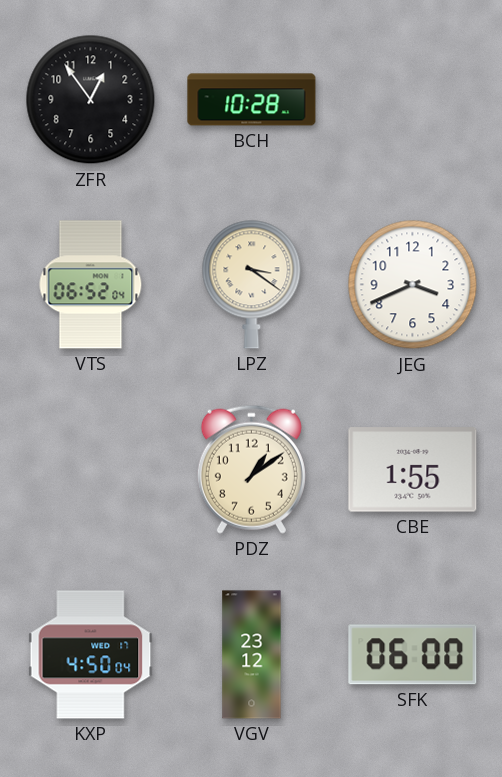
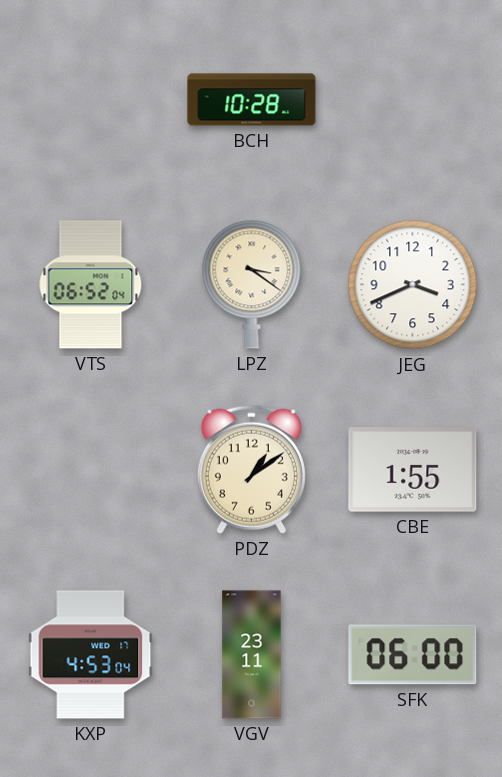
ZFR: 12:54 -> none
KXP: 4:50 -> 4:53
VGV: 23:12 -> 23:11
